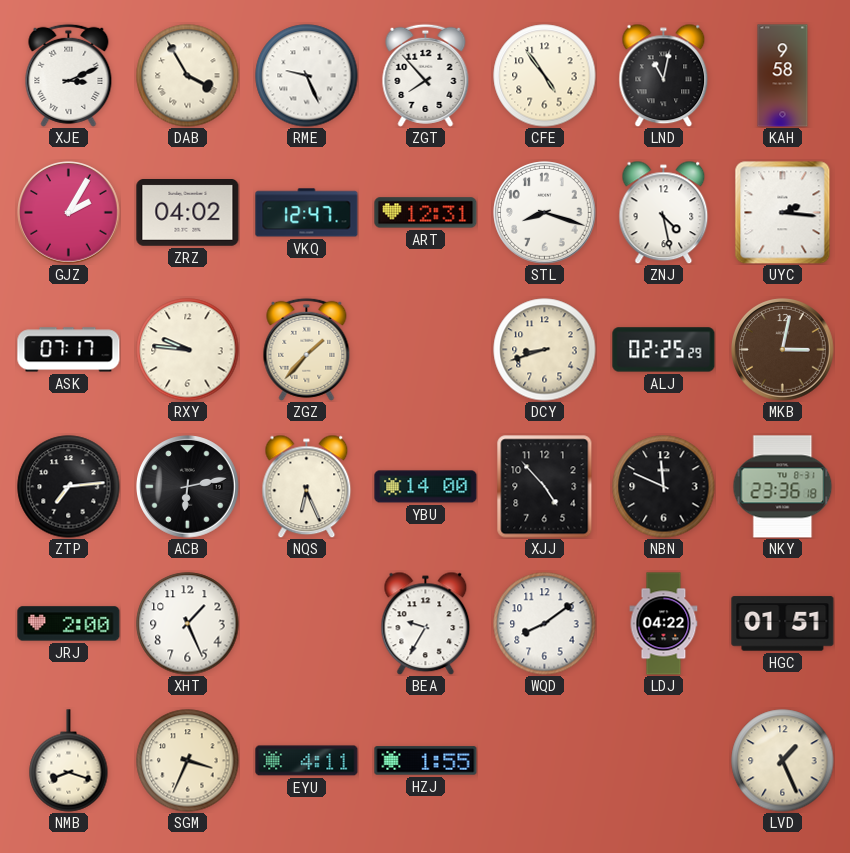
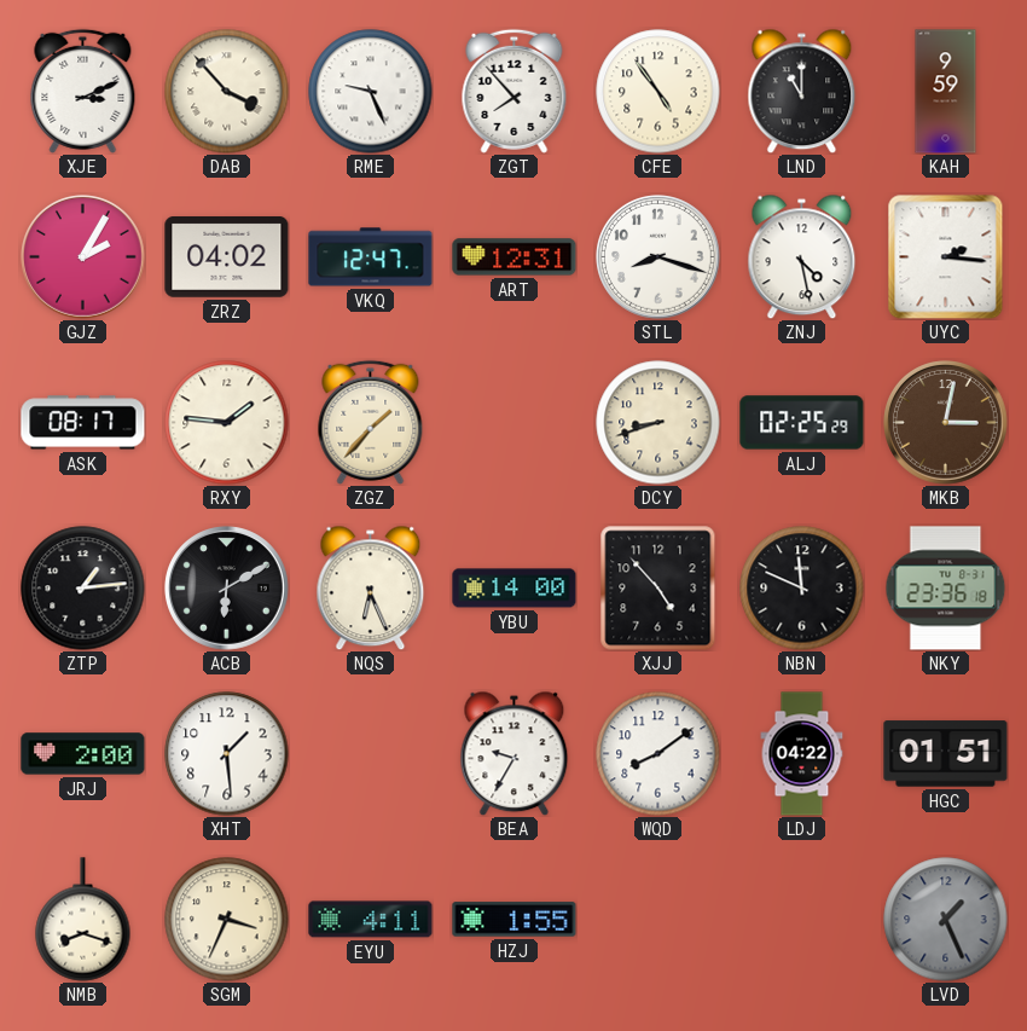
DAB: 3:55 -> 3:53
LND: 11:02 -> 11:00
KAH: 9:58 -> 9:59
ASK: 07:17 -> 08:17
RXY: 9:46 -> 1:46
ZTP: 7:14 -> 1:14
ACB: 6:13 -> 6:10
XHT: 1:26 -> 1:29
LVD dial: cream -> grey
